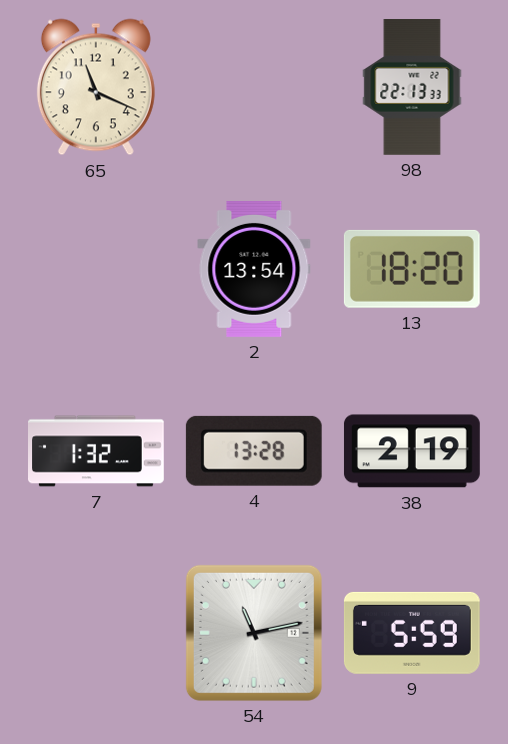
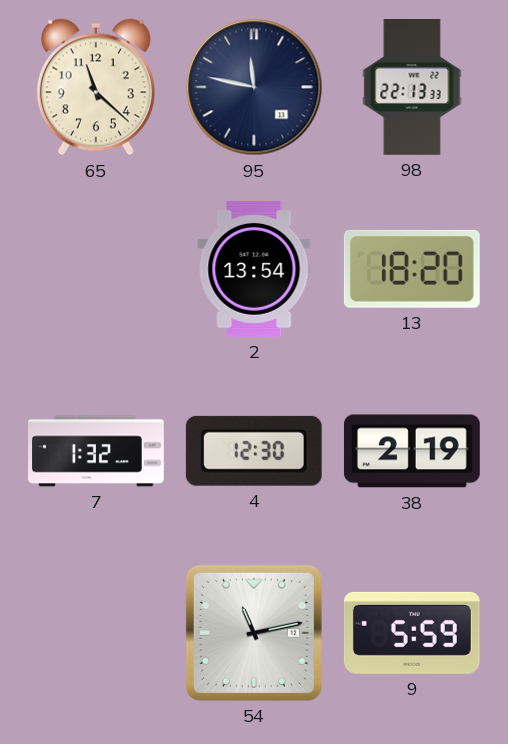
65: 11:19 -> 11:22
95: none -> 11:47
4: 13:28 -> 12:30
